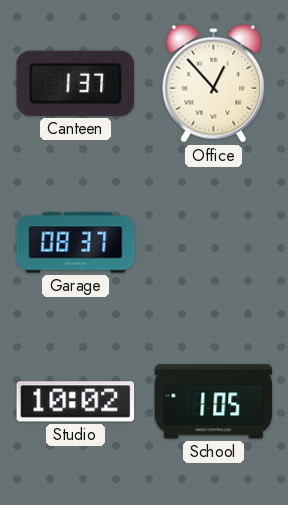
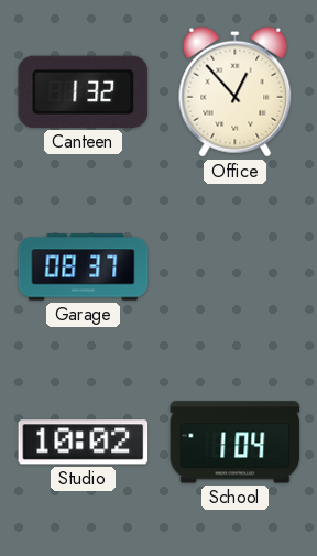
Canteen: 1:37 -> 1:32
School: 1:05 -> 1:04
